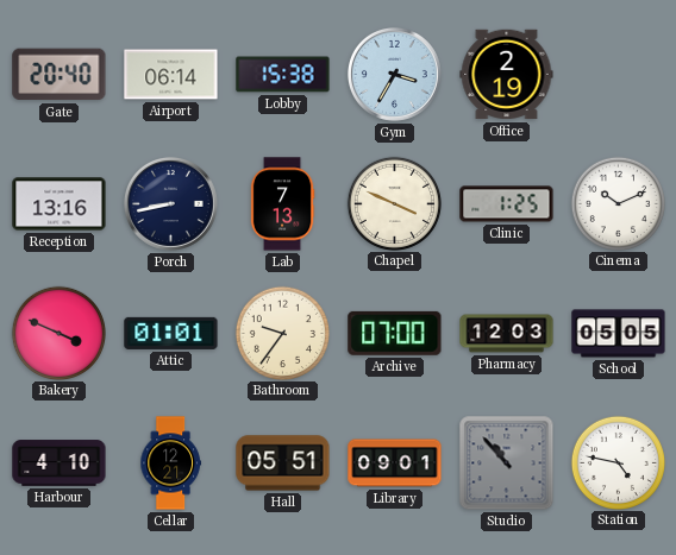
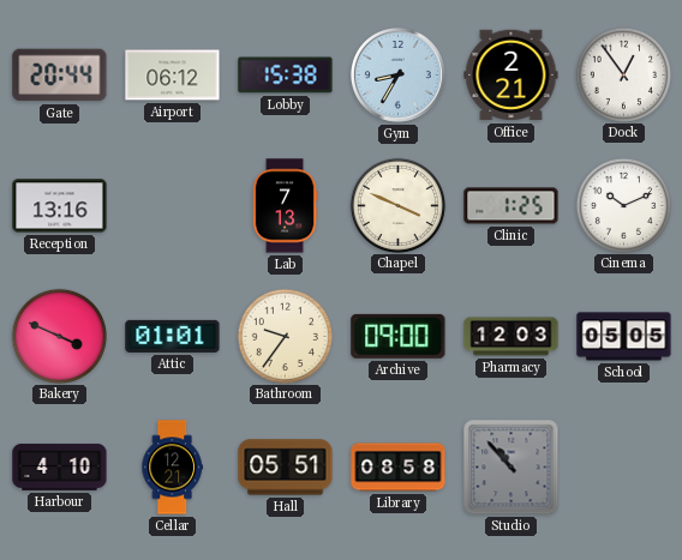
Gate: 20:40 -> 20:44
Airport: 06:14 -> 06:12
Gym: 3:35 -> 8:35
Office: 2:19 -> 2:21
Dock: none -> 12:54
Porch: 8:43 -> none
Archive: 07:00 -> 09:00
Library: 09:01 -> 08:58
Station: 4:47 -> none
